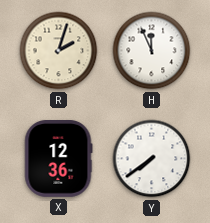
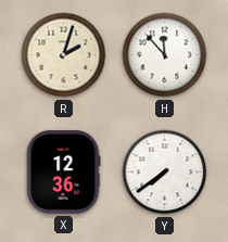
H: 11:56 -> 11:53
